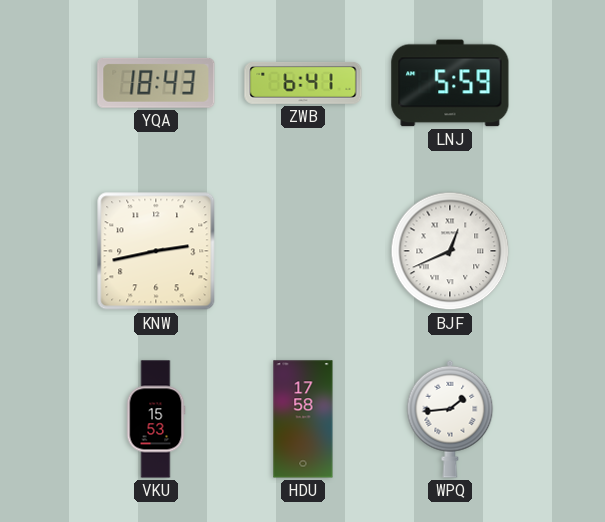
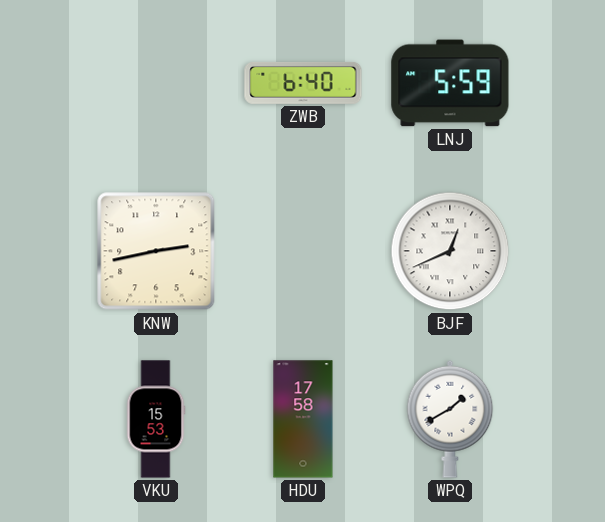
YQA: 18:43 -> none
ZWB: 6:41 -> 6:40
WPQ: 1:44 -> 1:40
